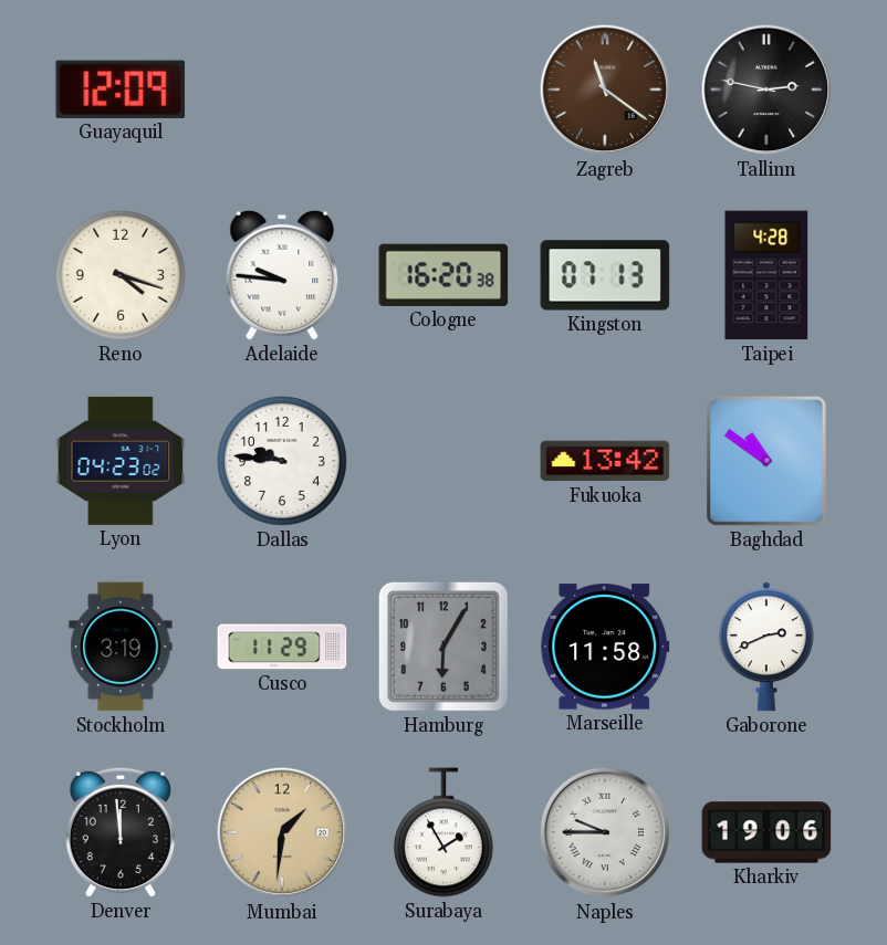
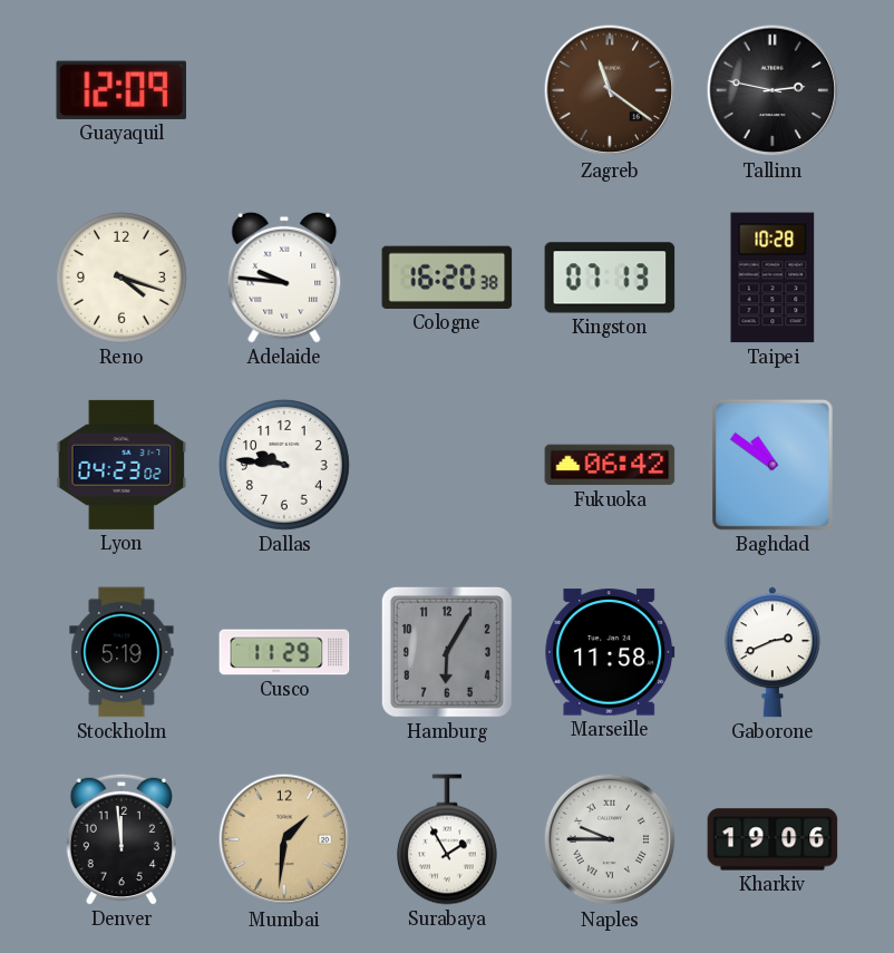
Taipei: 4:28 -> 10:28
Fukuoka: 13:42 -> 06:42
Stockholm: 3:19 -> 5:19
